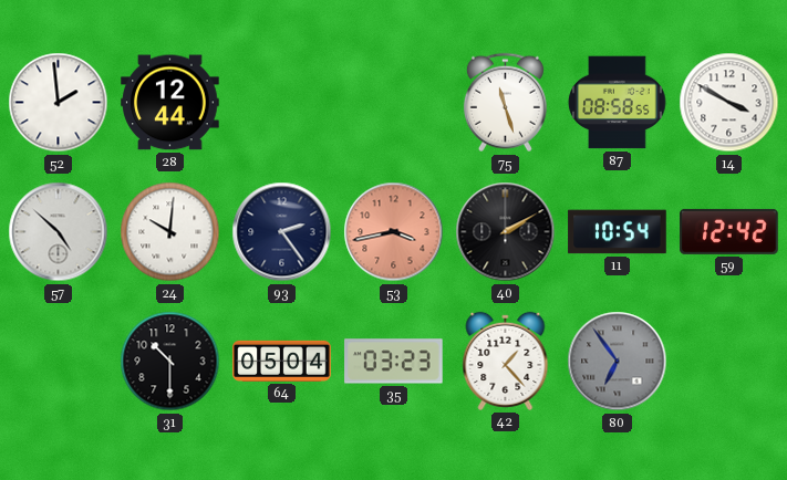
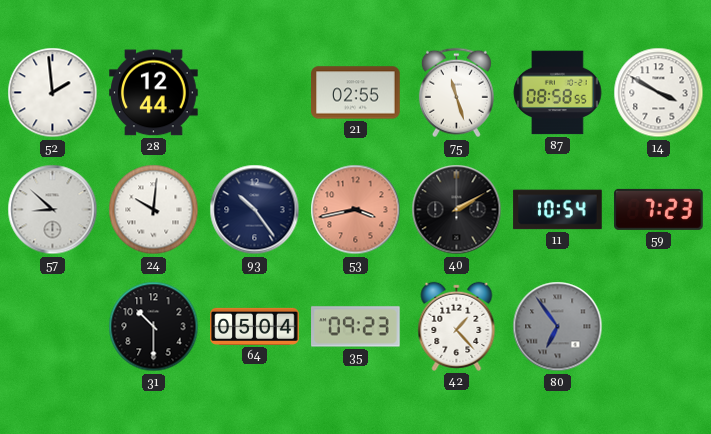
21: none -> 02:55
57: 4:52 -> 8:52
93: 2:24 -> 10:24
59: 12:42 -> 7:23
35: 03:23 -> 09:23
